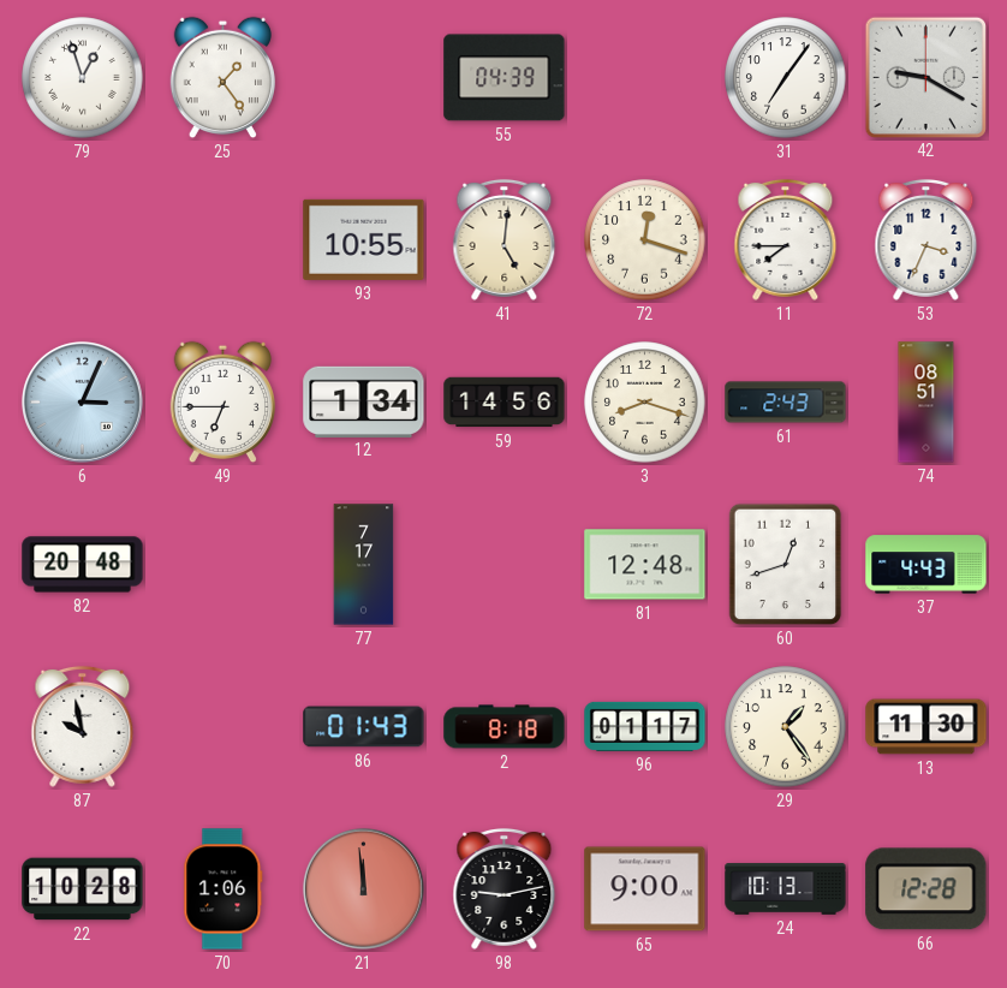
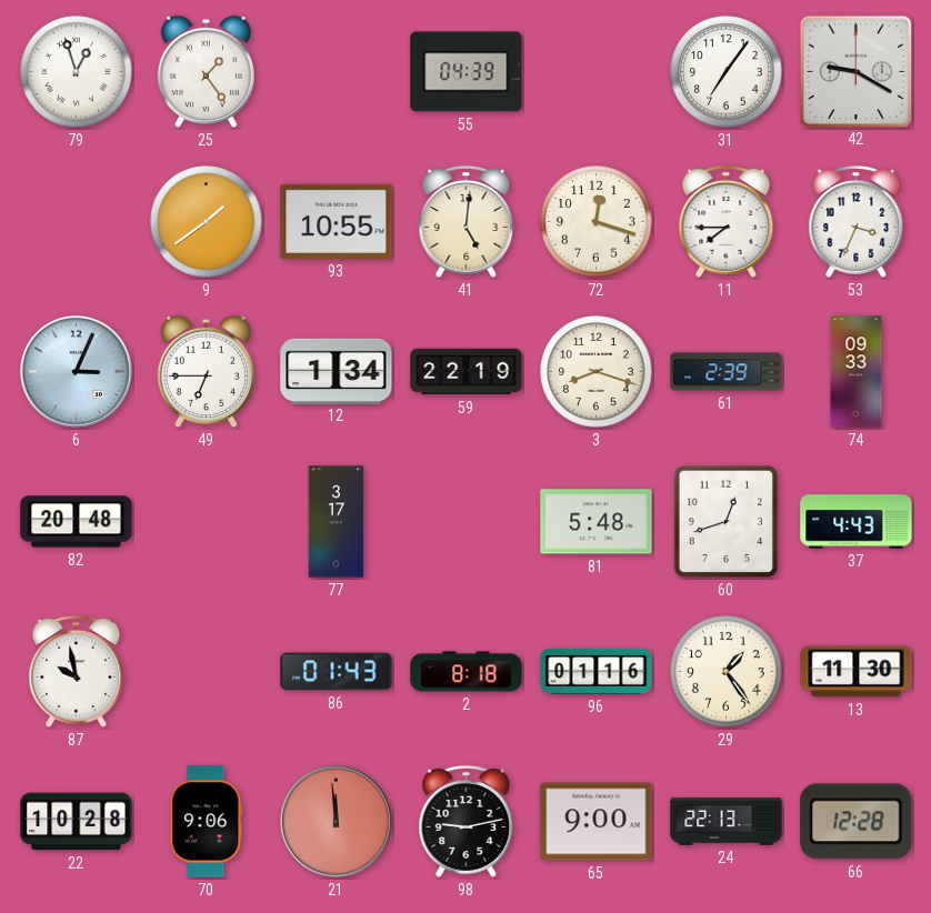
9: none -> 1:39
59: 14:56 -> 22:19
61: 2:43 -> 2:39
74: 08:51 -> 09:33
77: 7:17 -> 3:17
81: 12:48 -> 5:48
96: 01:17 -> 01:16
70: 1:06 -> 9:06
24: 10:13 -> 22:13
